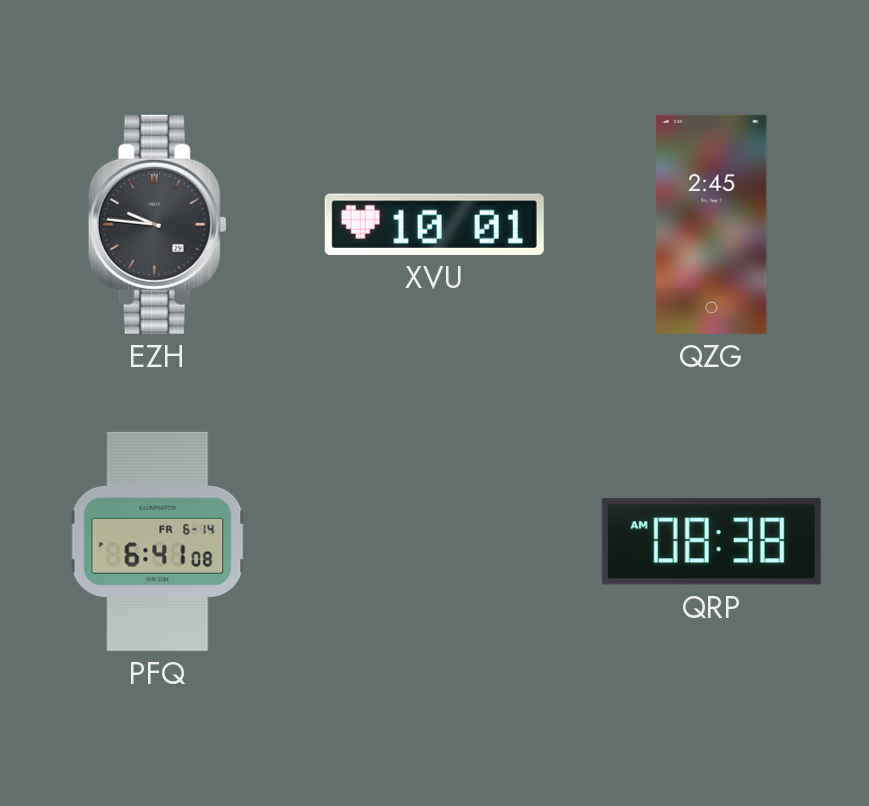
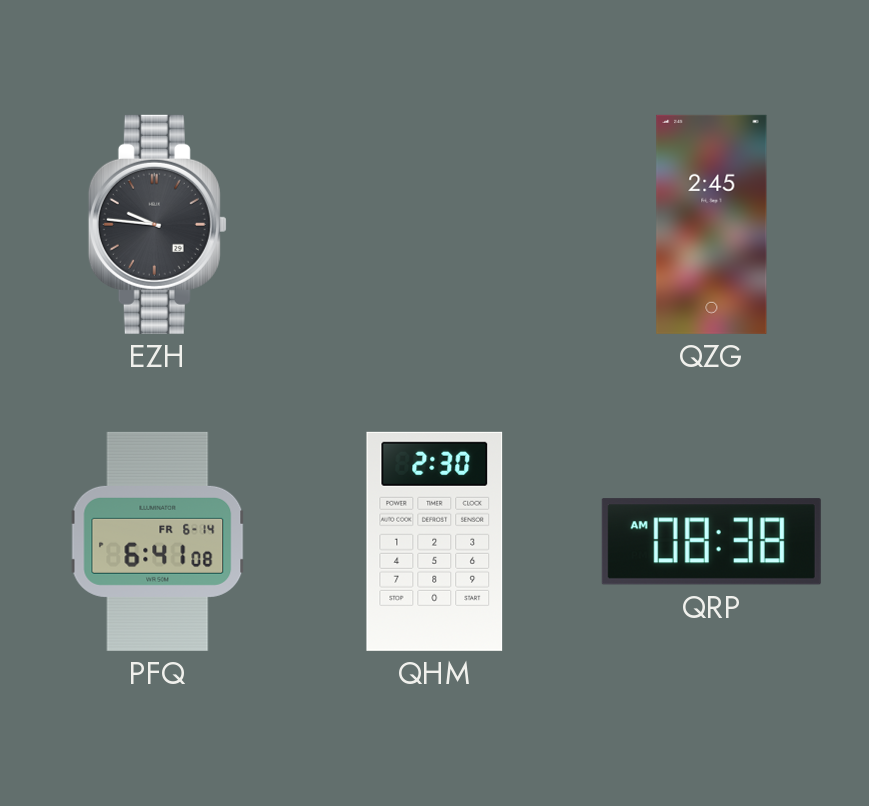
XVU: 10:01 -> none
QHM: none -> 2:30
